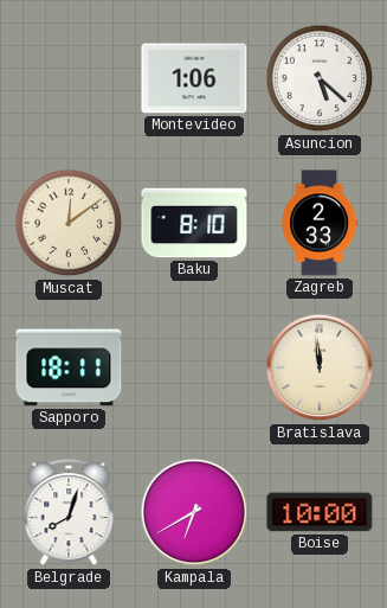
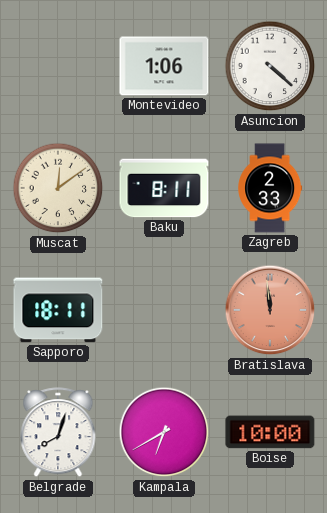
Asuncion: 5:22 -> 4:22
Baku: 8:10 -> 8:11
Bratislava dial: cream -> salmon
